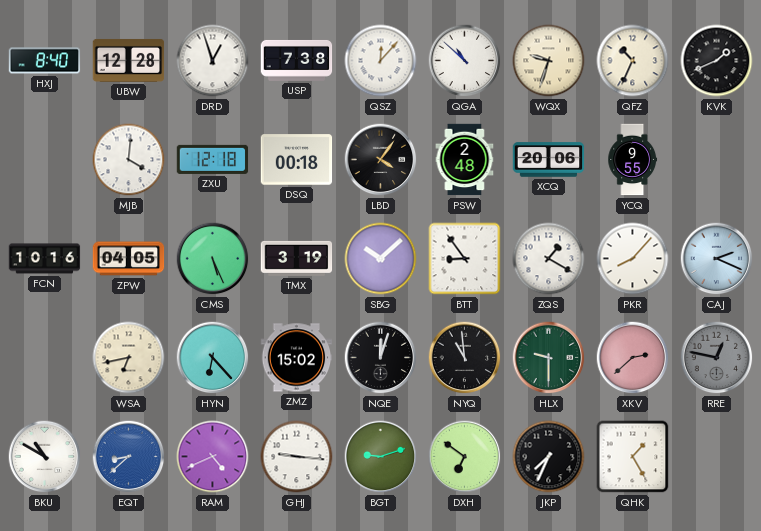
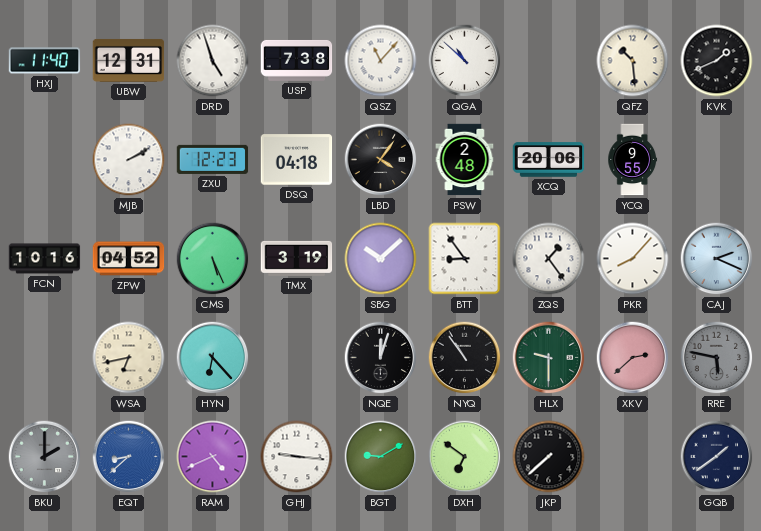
HXJ: 8:40 -> 11:40
UBW: 12:28 -> 12:31
DRD: 12:57 -> 4:57
QSZ: 12:07 -> 11:07
WQX: 9:33 -> none
QFZ: 10:34 -> 10:29
MJB: 4:01 -> 2:10
ZXU: 12:18 -> 12:23
DSQ: 00:18 -> 04:18
ZPW: 04:05 -> 04:52
ZQS: 1:20 -> 1:24
ZMZ: 15:02 -> none
NYQ: 10:59 -> 10:54
RRE: 12:47 -> 5:47
BKU: 10:50 -> 2:00
BKU dial: white -> grey
BGT: 9:12 -> 9:10
JKP: 7:34 -> 7:38
QHK: 1:25 -> none
GQB: none -> 1:39
